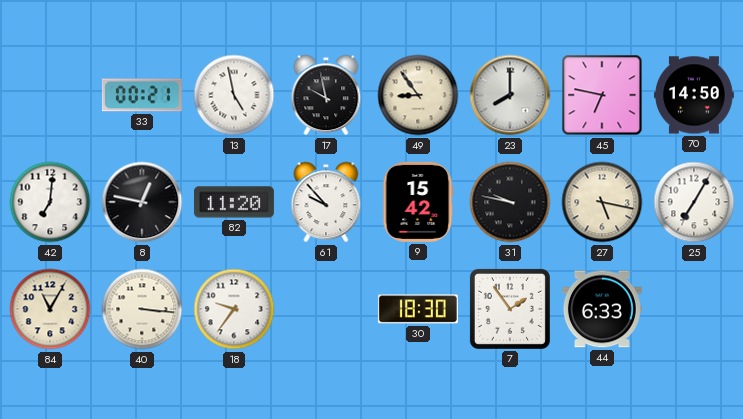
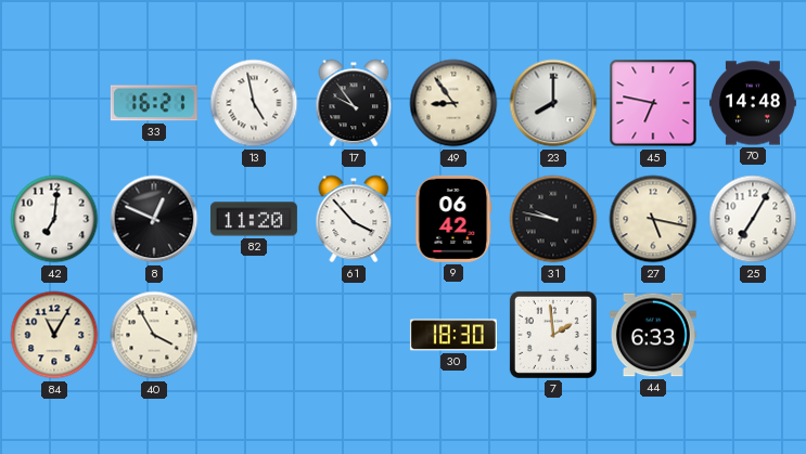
33: 00:21 -> 16:21
17: 9:58 -> 9:54
70: 14:50 -> 14:48
8: 12:47 -> 12:49
61: 9:53 -> 3:53
9: 15:42 -> 06:42
40: 3:16 -> 3:55
18: 9:36 -> none
7: 1:54 -> 1:59
